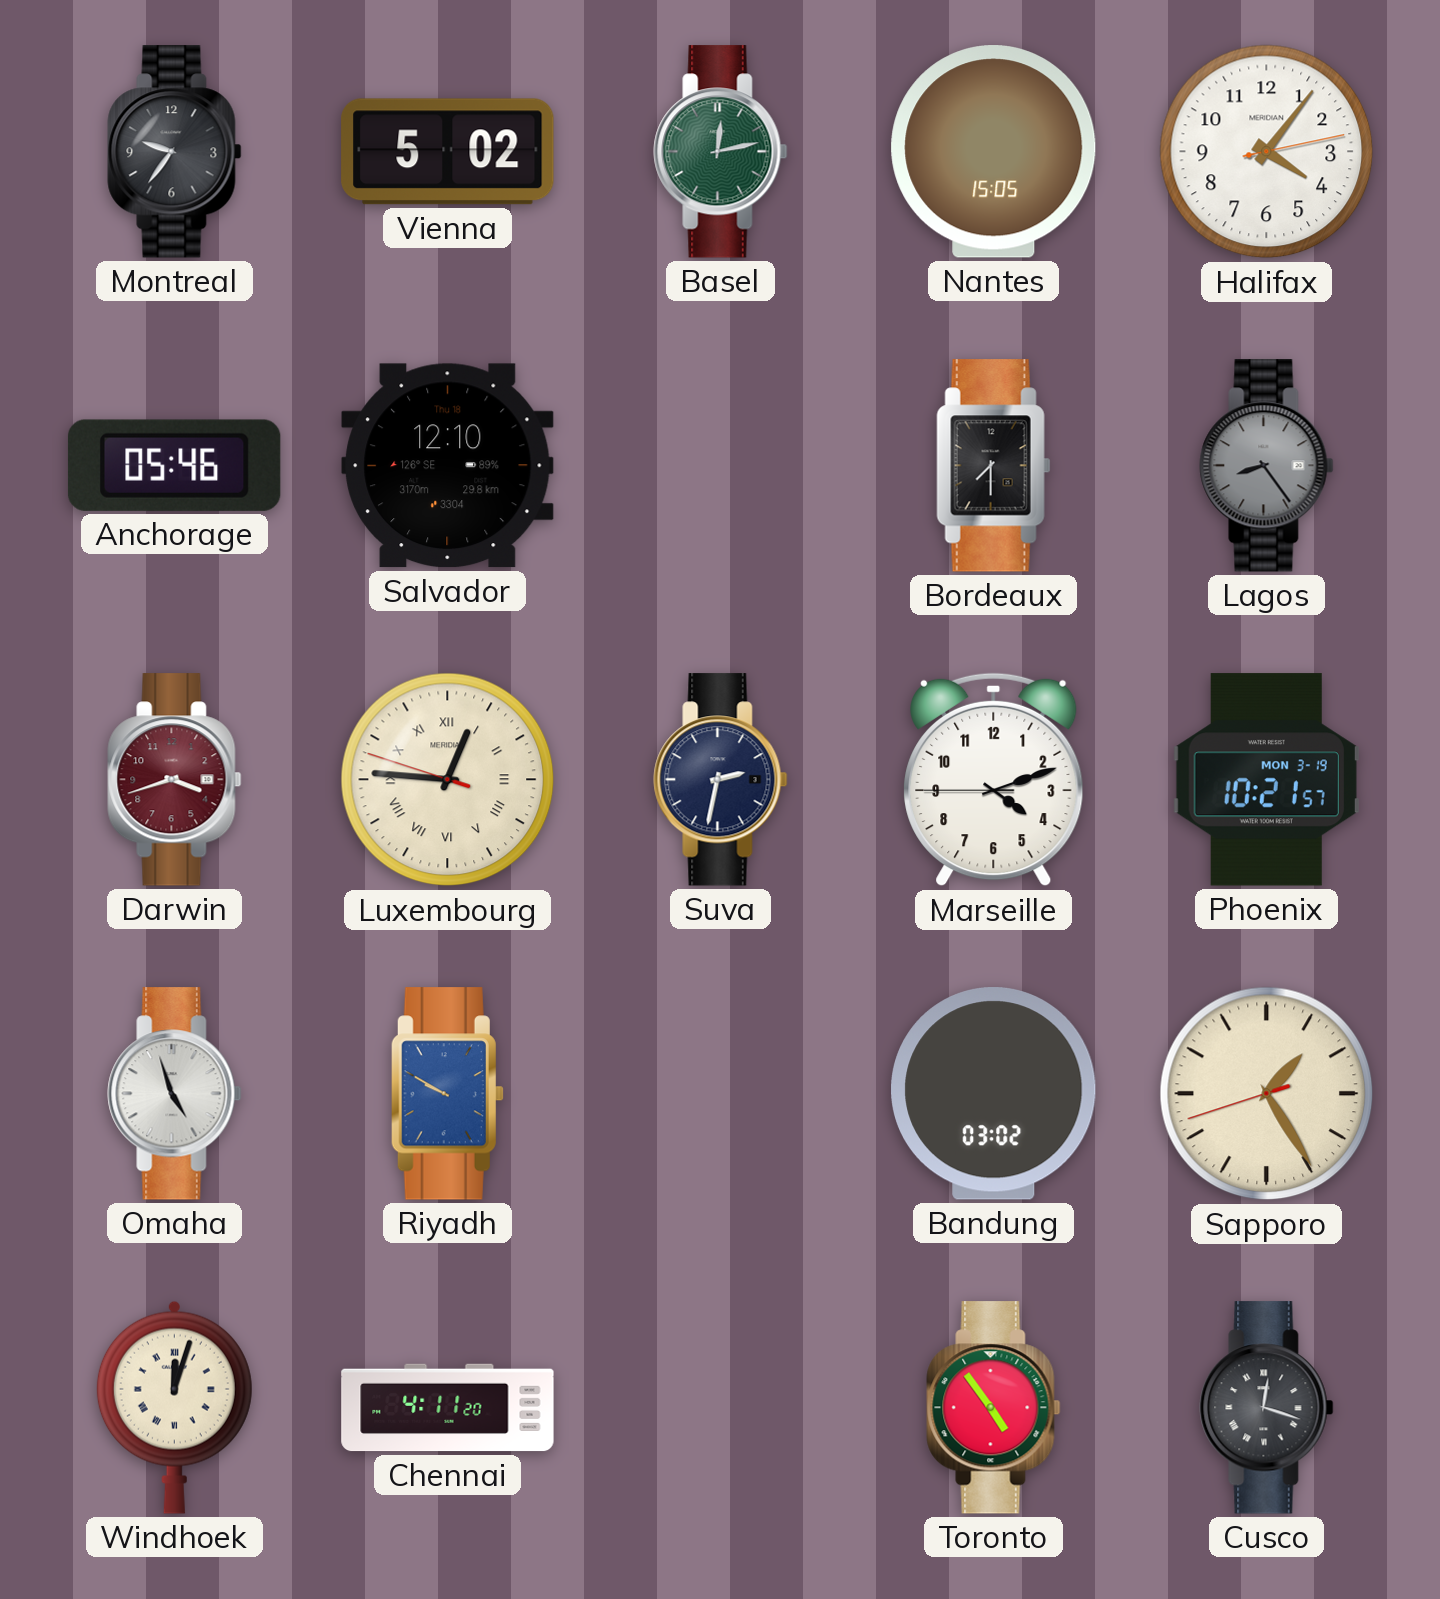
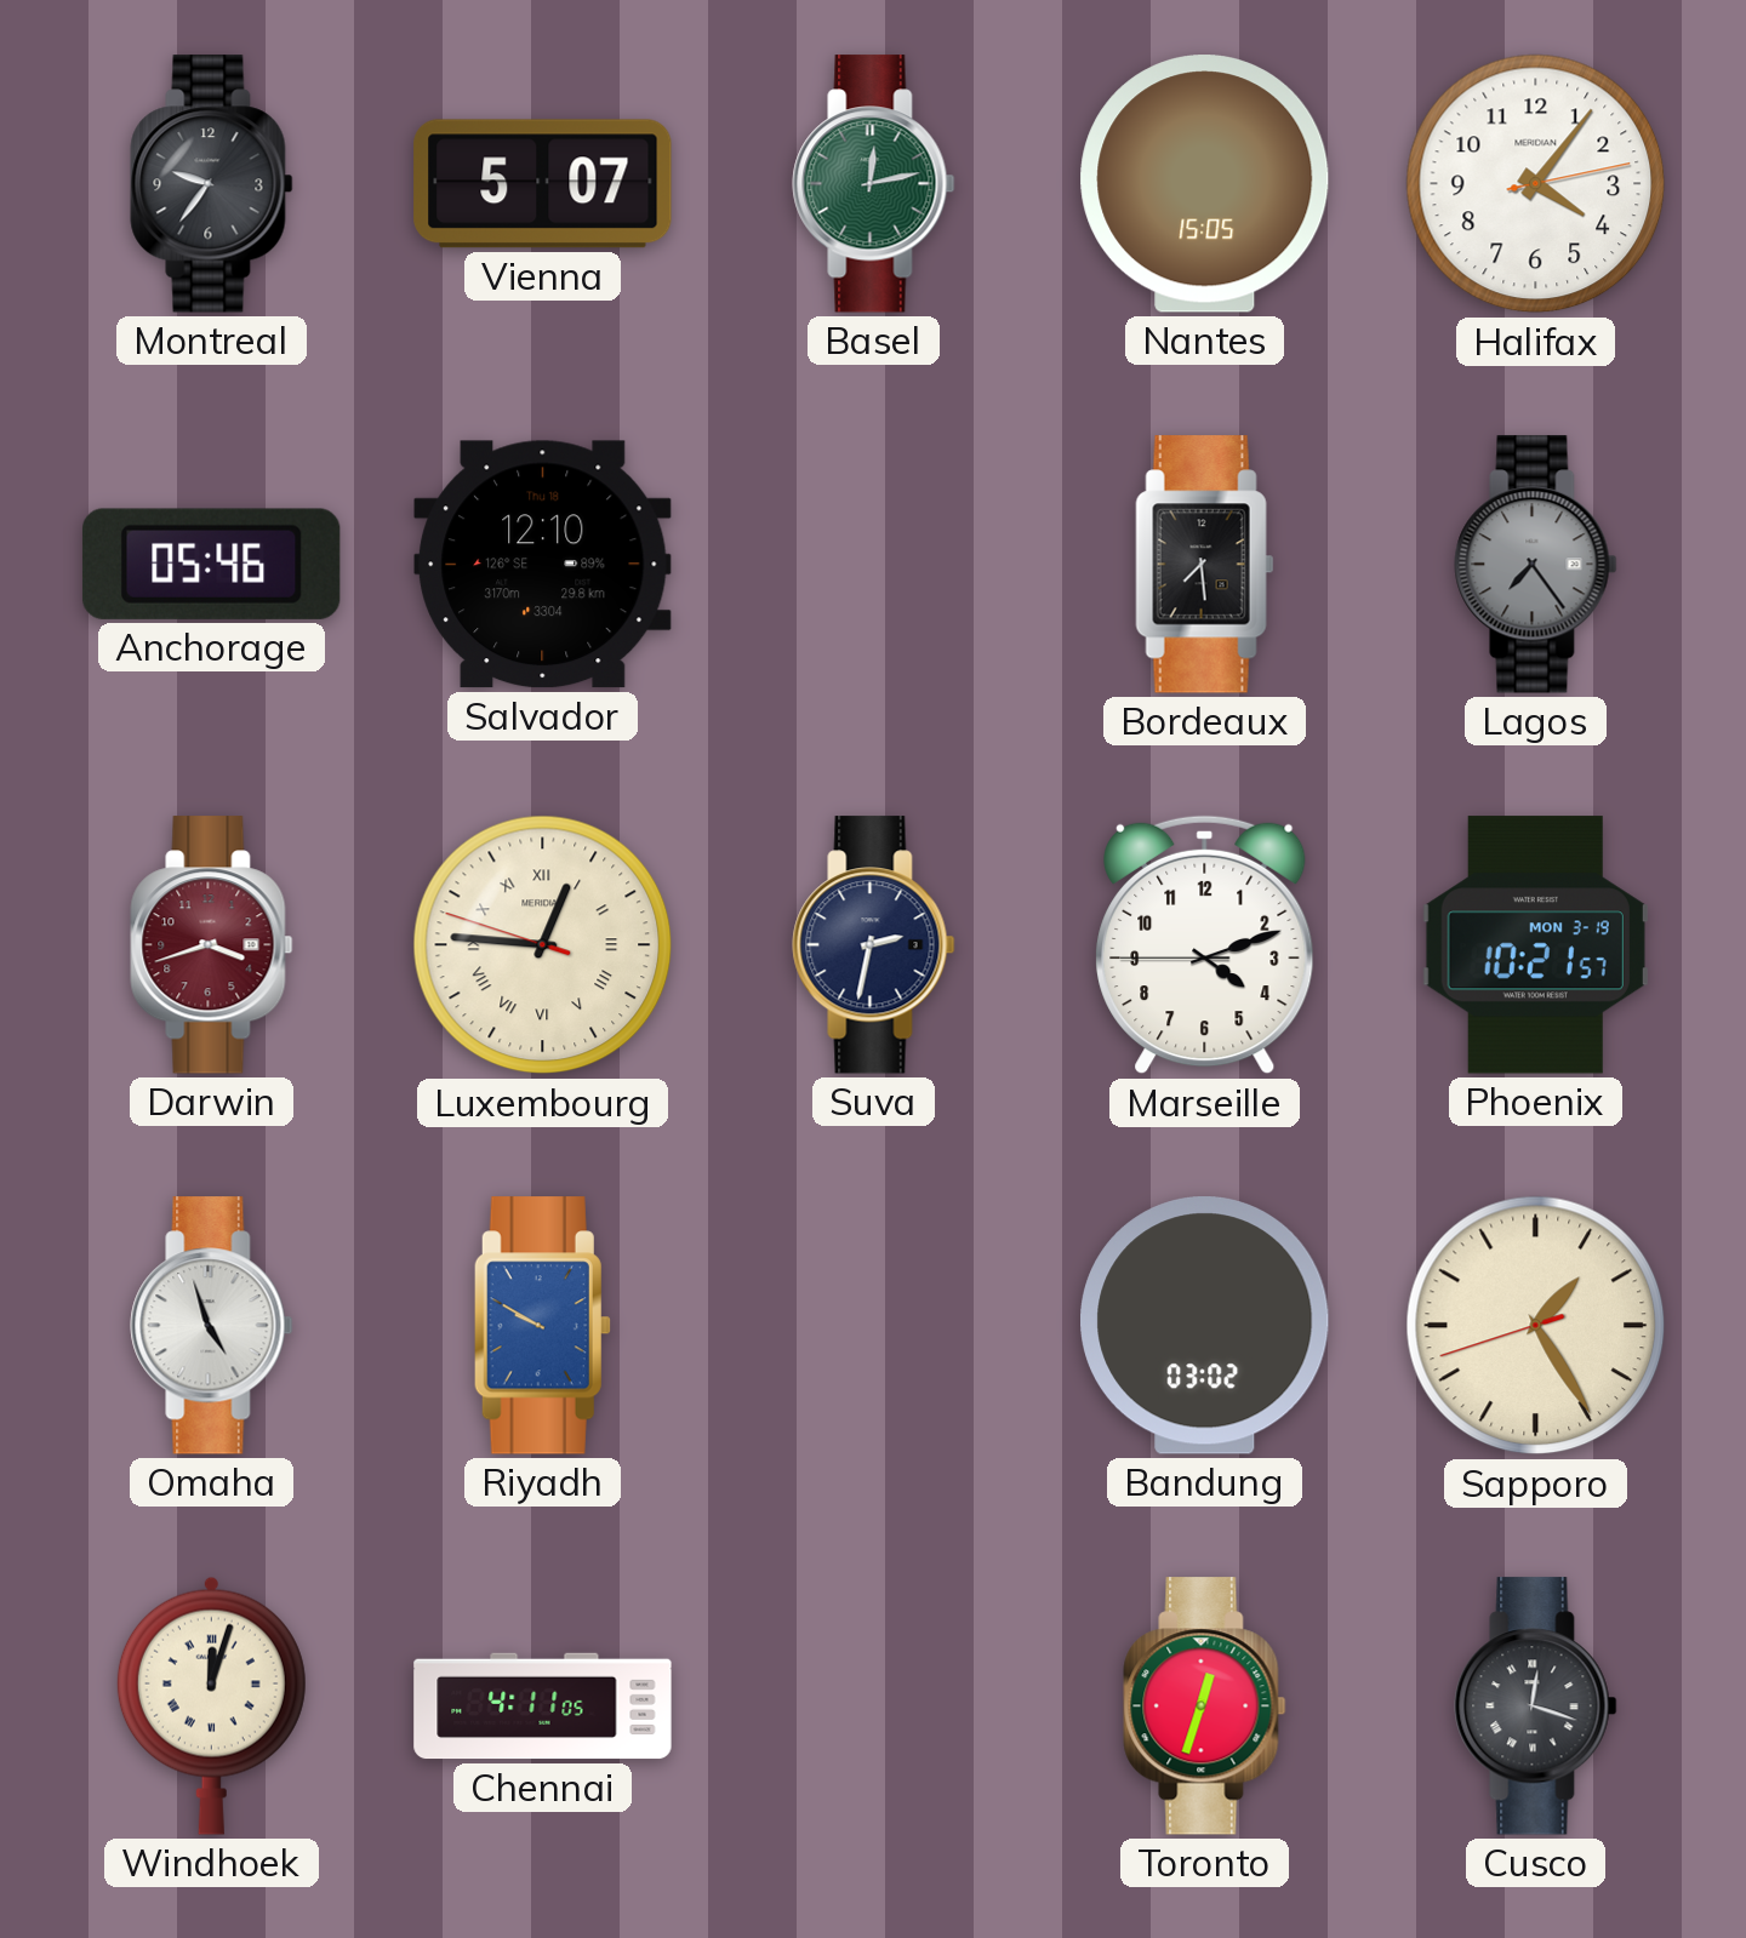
Vienna: 5:02 -> 5:07
Bordeaux: 7:30 -> 7:29
Lagos: 8:24 -> 7:24
Chennai: 4:11:20 -> 4:11:05
Toronto: 4:54 -> 12:33
